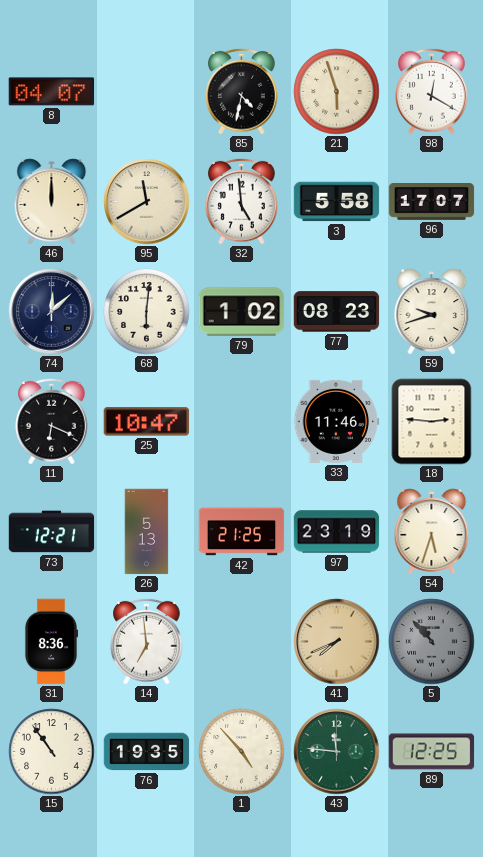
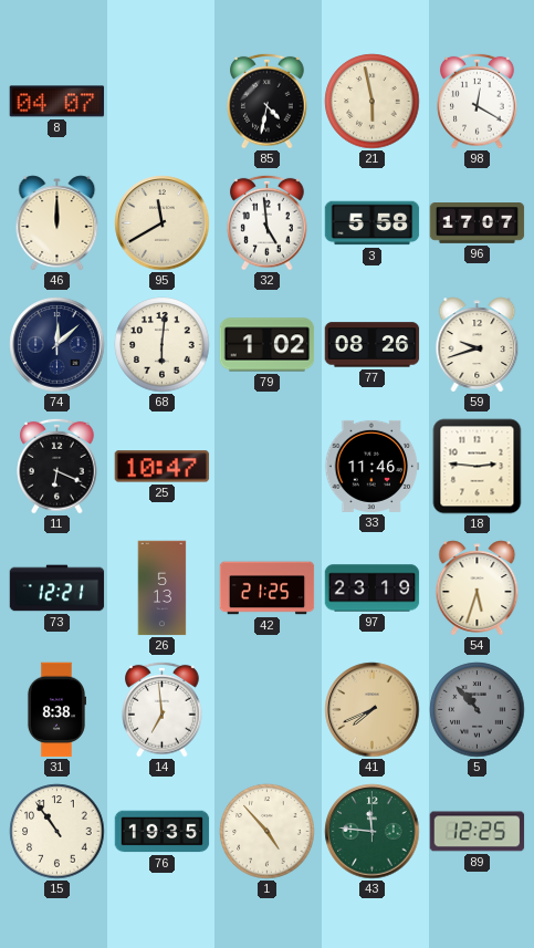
21: 5:57 -> 5:58
77: 08:23 -> 08:26
31: 8:36 -> 8:38
